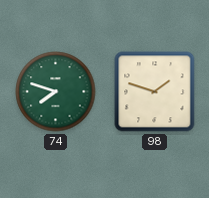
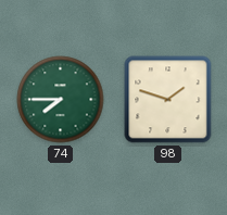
74: 7:48 -> 7:45
